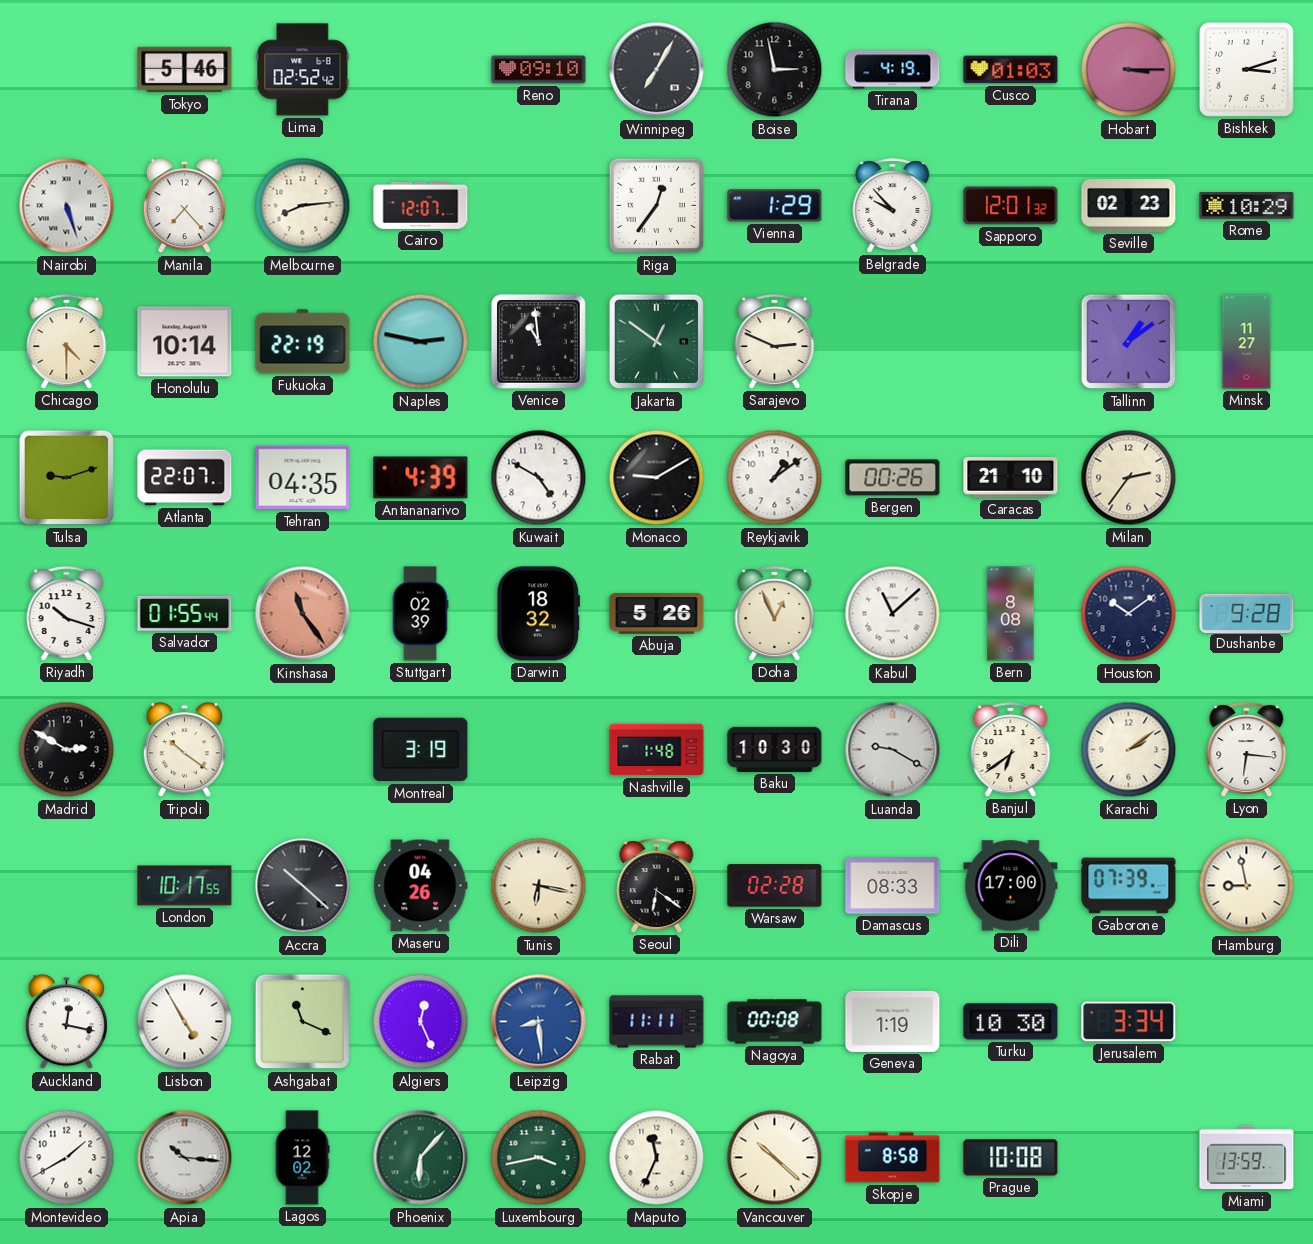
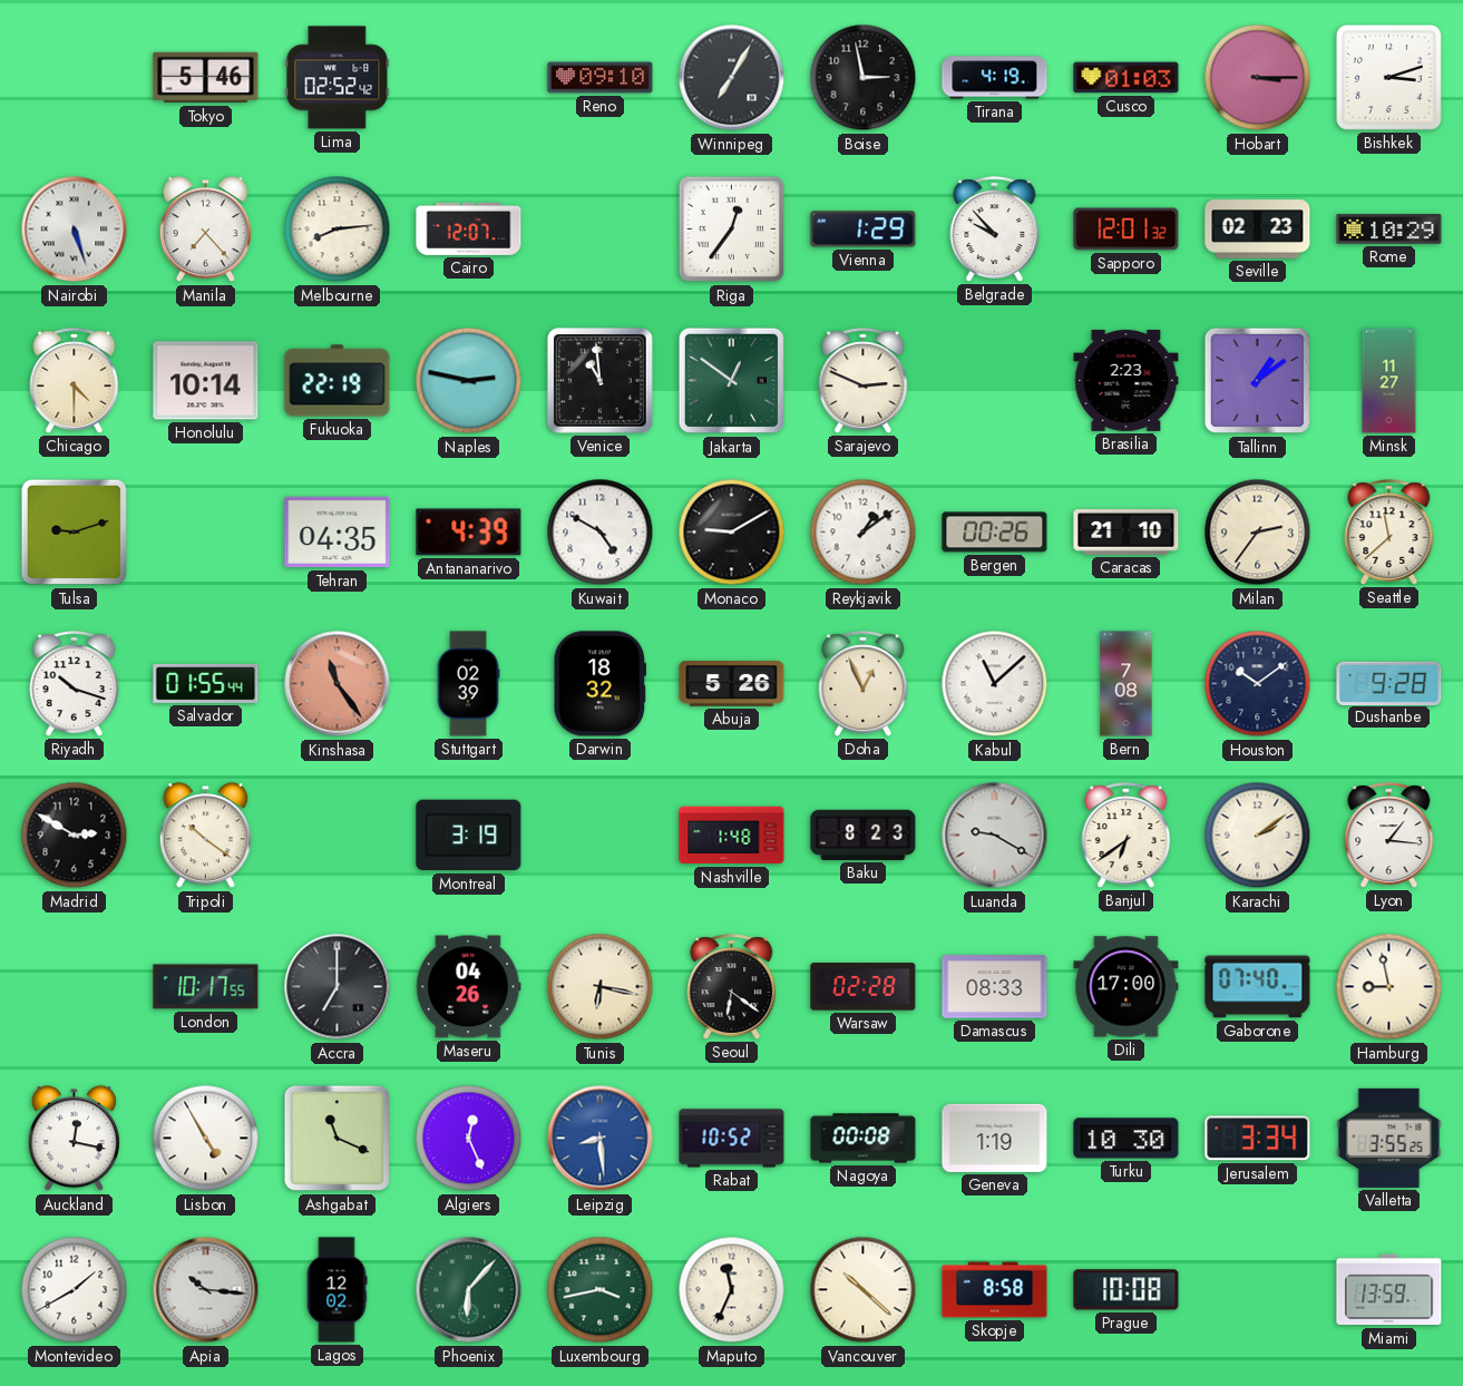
Brasilia: none -> 2:23
Atlanta: 22:07 -> none
Seattle: none -> 11:38
Bern: 8:08 -> 7:08
Baku: 10:30 -> 8:23
Lyon: 6:16 -> 1:16
Accra: 10:22 -> 7:00
Gaborone: 07:39 -> 07:40
Rabat: 11:11 -> 10:52
Valletta: none -> 3:55
